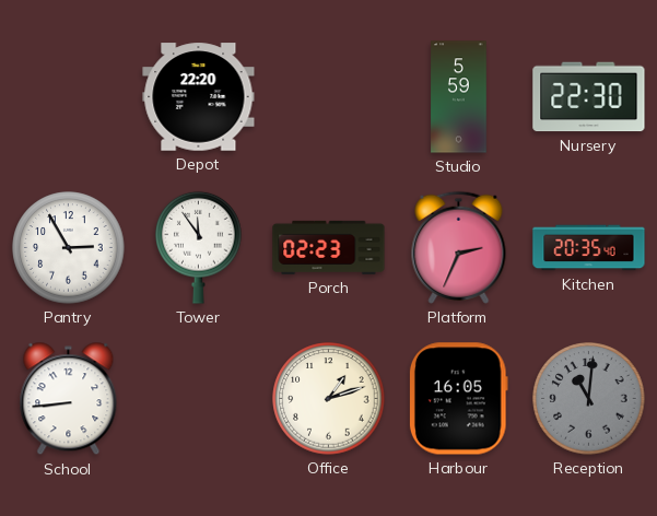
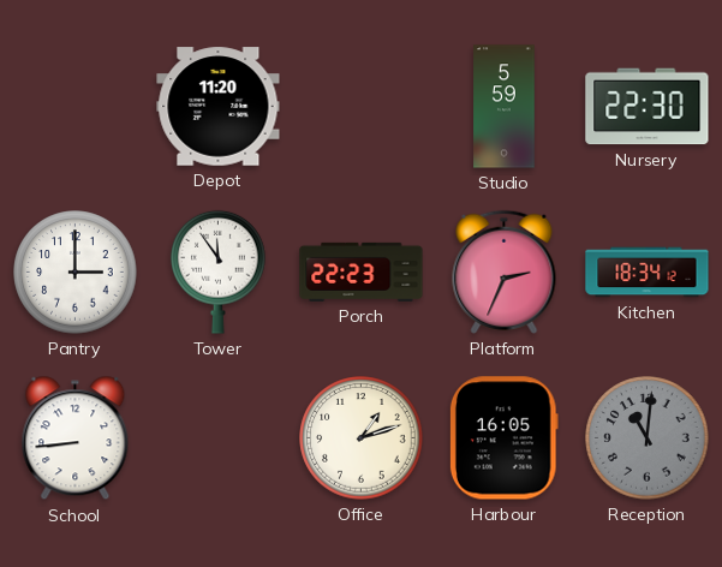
Depot: 22:20 -> 11:20
Pantry: 2:55 -> 3:00
Porch: 02:23 -> 22:23
Kitchen: 20:35 -> 18:34
